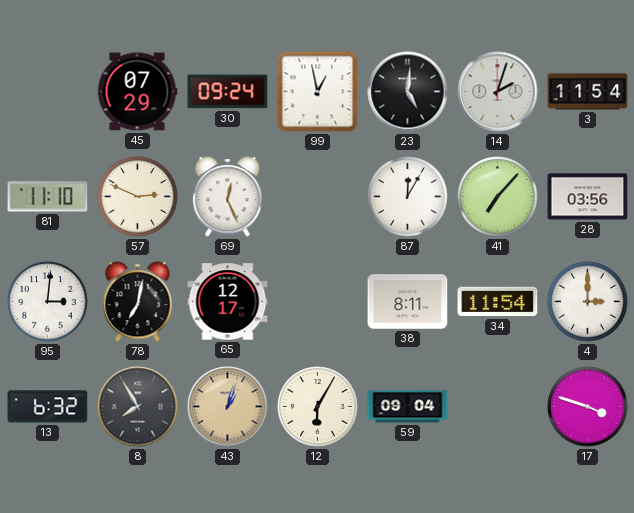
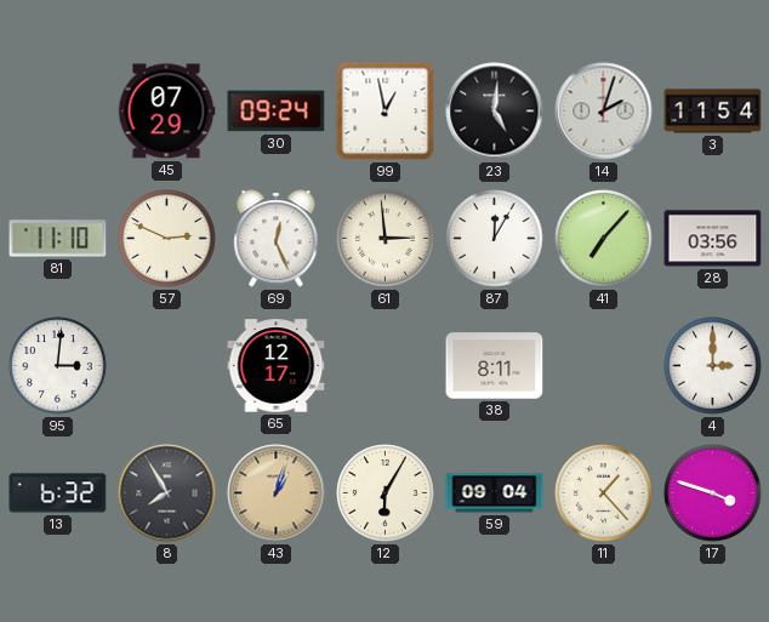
61: none -> 2:59
78: 7:02 -> none
34: 11:54 -> none
11: none -> 1:23
